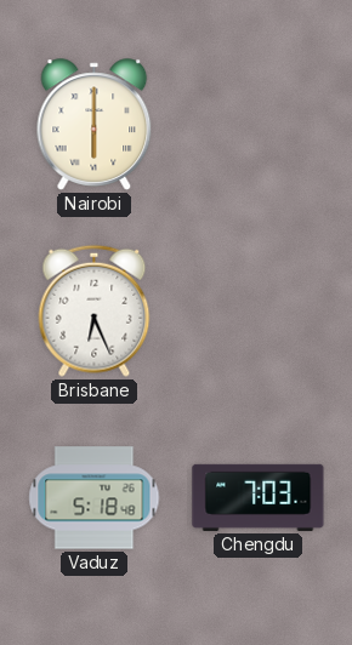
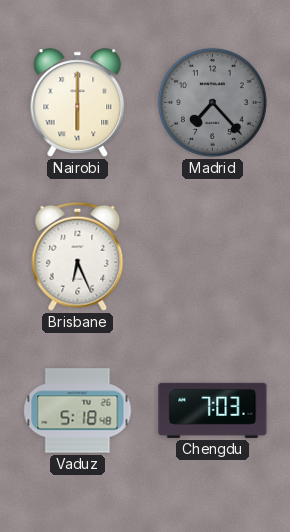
Madrid: none -> 7:23
